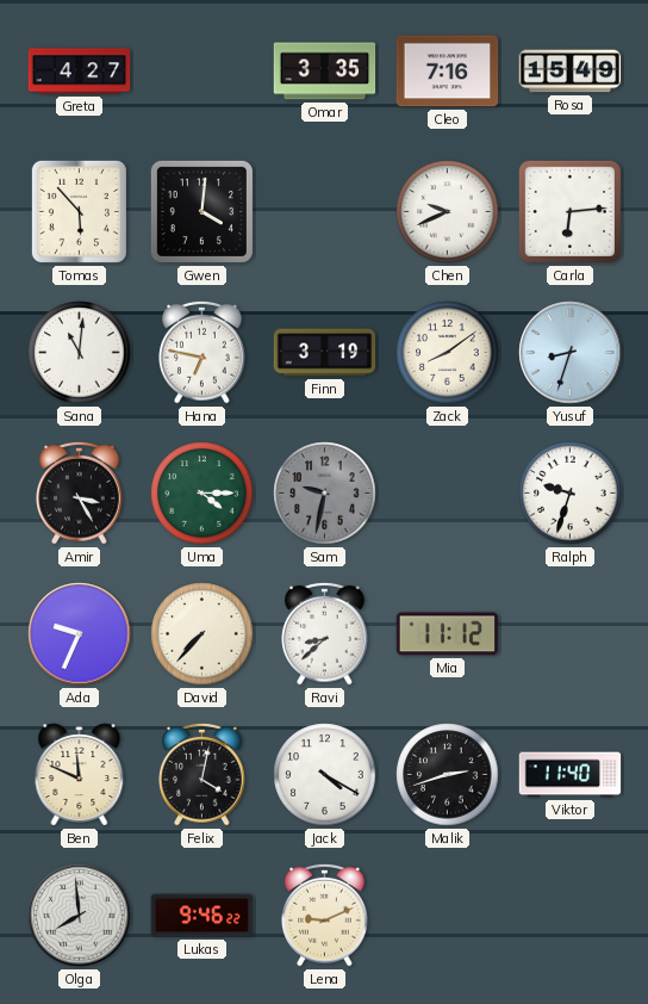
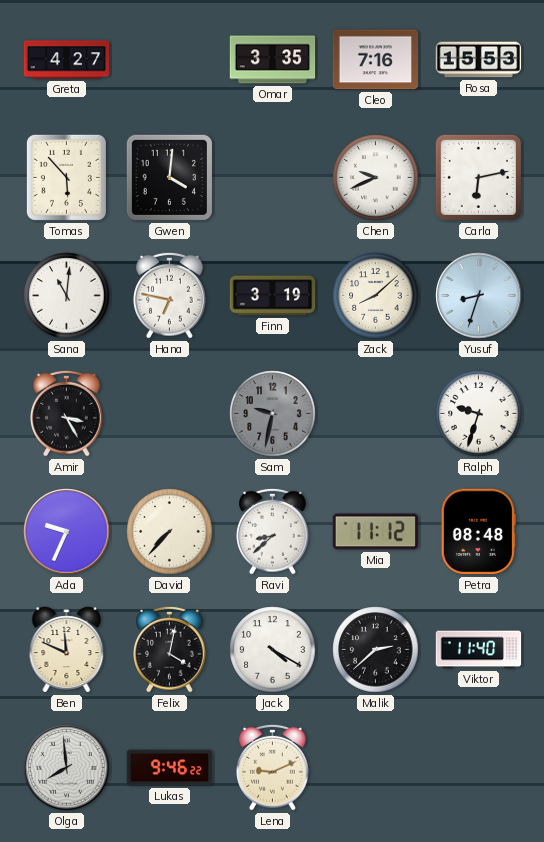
Rosa: 15:49 -> 15:53
Carla: 6:14 -> 6:13
Zack: 8:09 -> 8:08
Uma: 4:15 -> none
Petra: none -> 08:48
Malik: 2:42 -> 2:38
